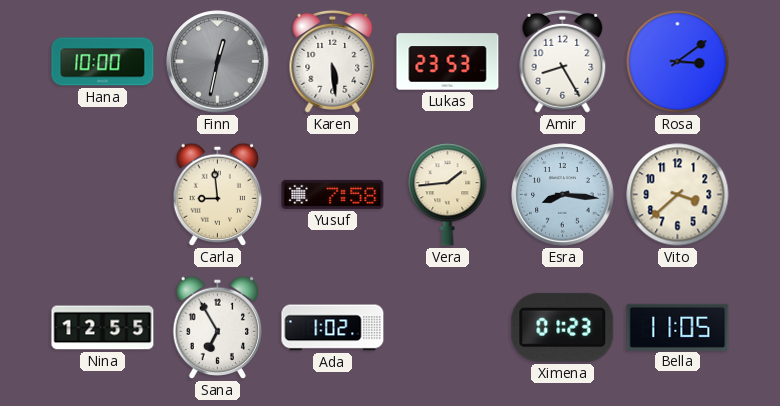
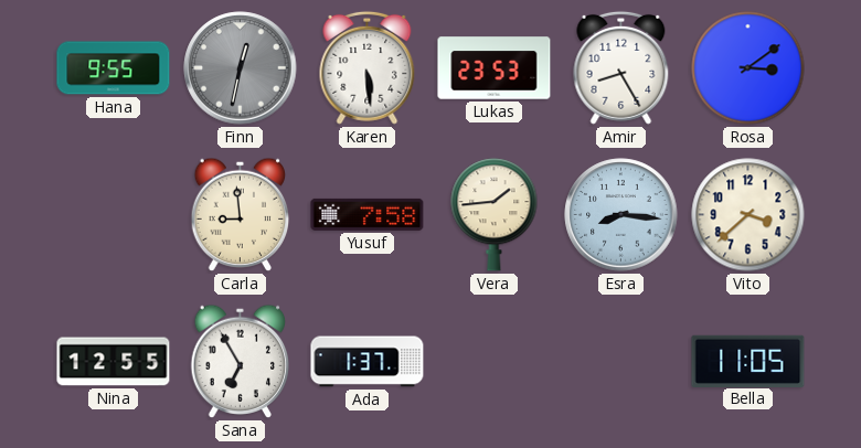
Hana: 10:00 -> 9:55
Ada: 1:02 -> 1:37
Ximena: 01:23 -> none
